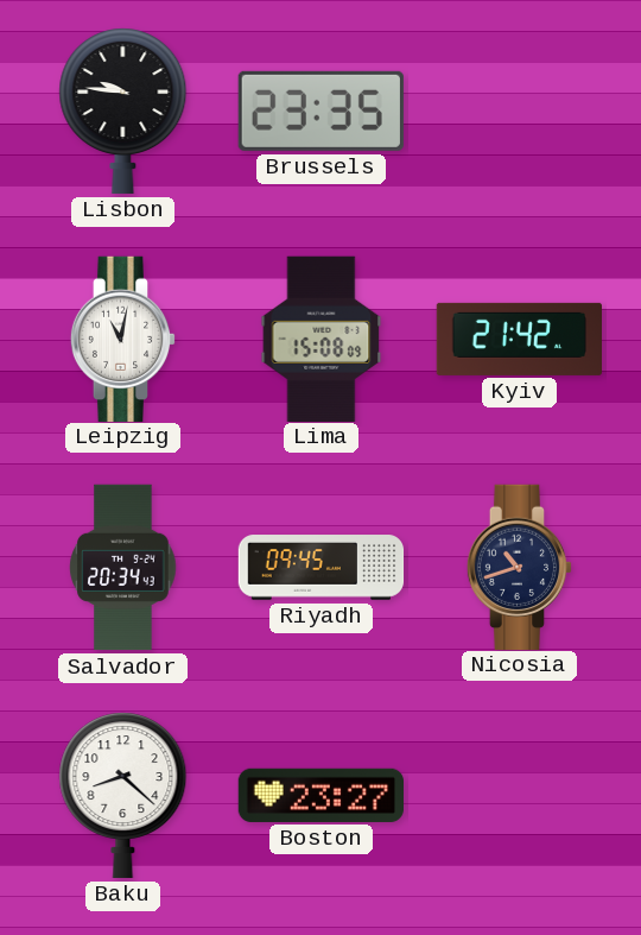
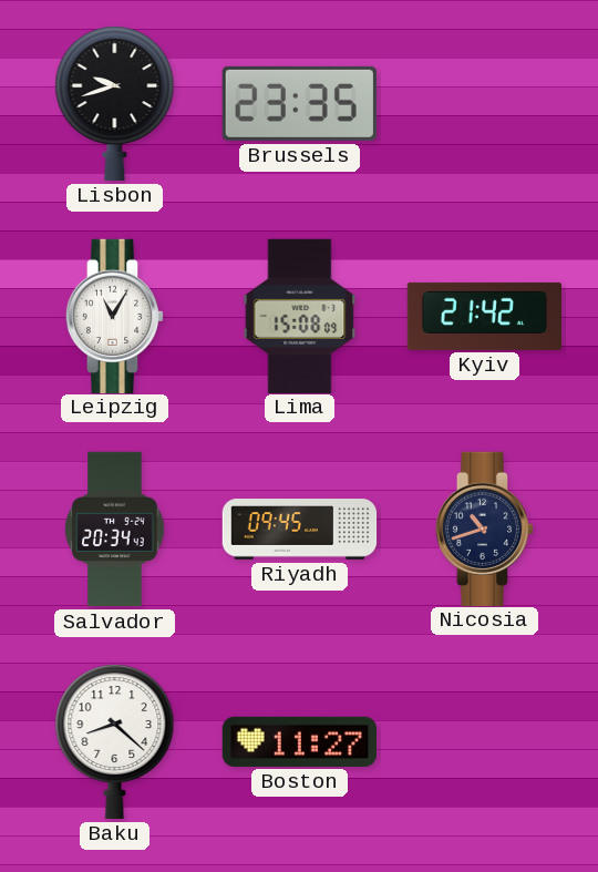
Lisbon: 9:46 -> 9:42
Leipzig: 11:02 -> 11:05
Boston: 23:27 -> 11:27
